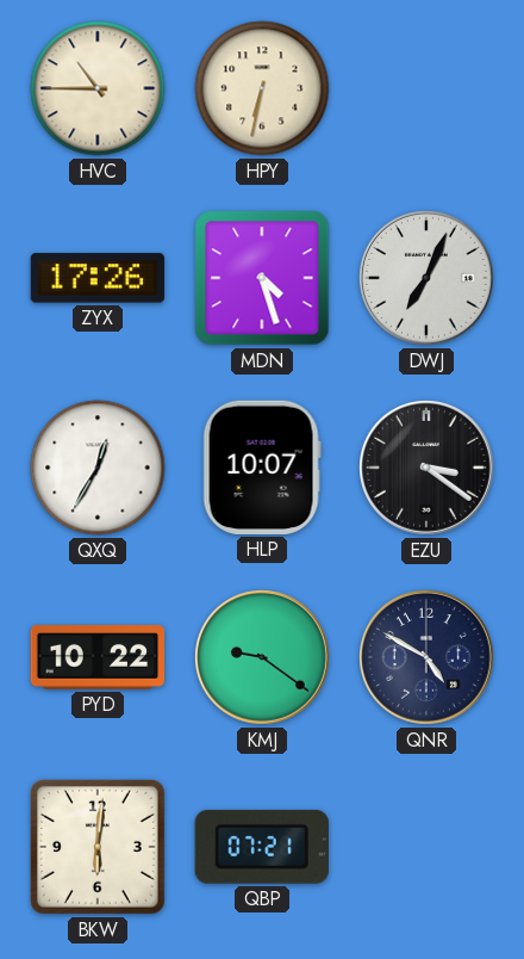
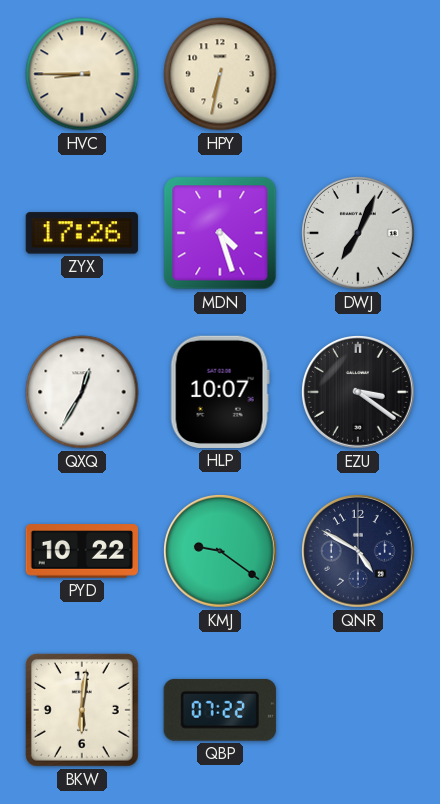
HVC: 10:45 -> 8:45
QBP: 07:21 -> 07:22
